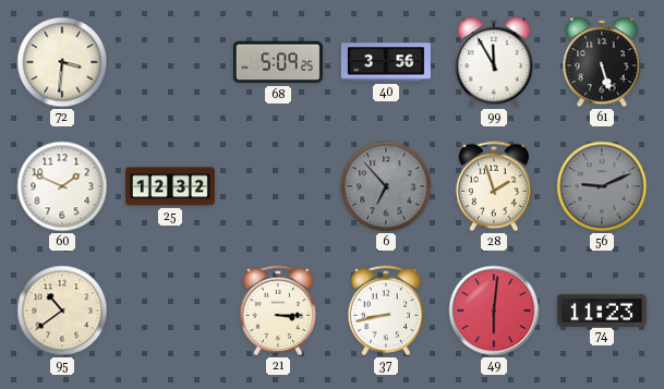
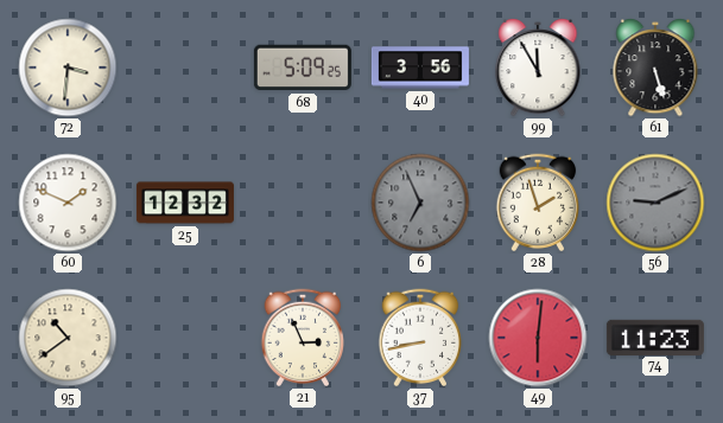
6: 6:53 -> 6:56
21: 3:15 -> 2:56
